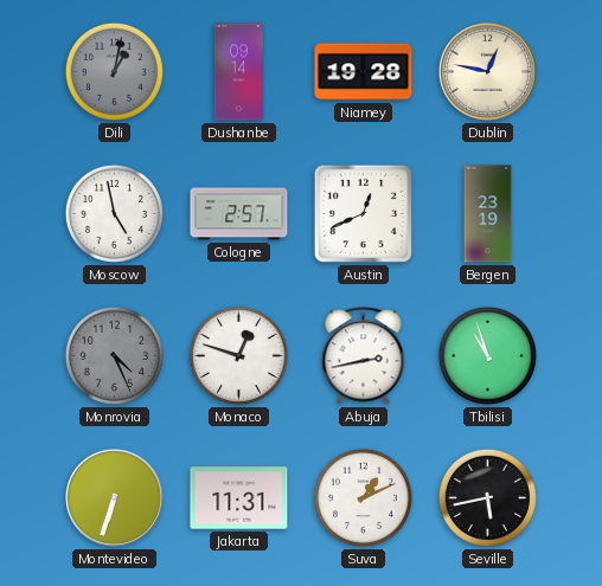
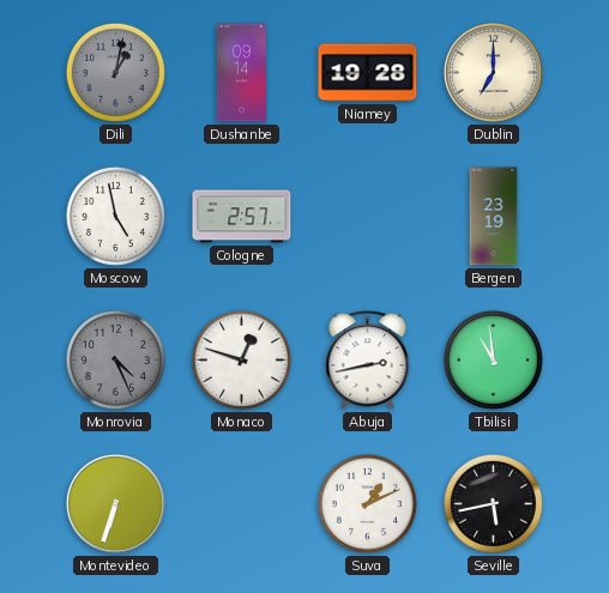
Dublin: 12:47 -> 7:00
Austin: 12:41 -> none
Tbilisi: 10:57 -> 10:59
Jakarta: 11:31 -> none
